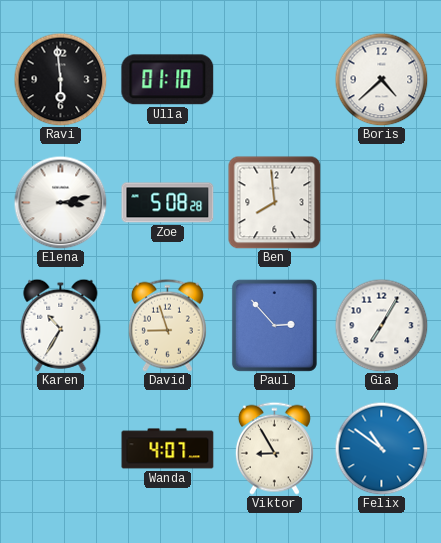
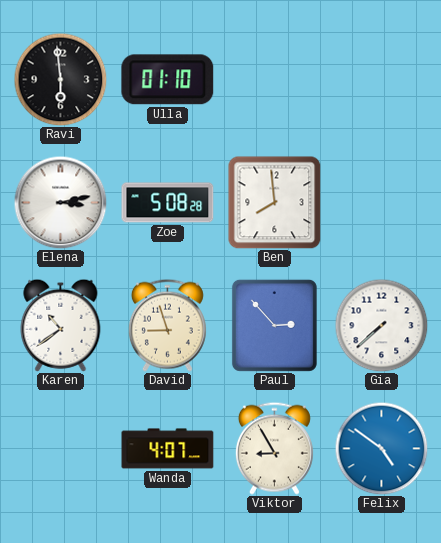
Boris: 4:38 -> none
Karen: 10:35 -> 10:39
Gia: 7:05 -> 7:38
Felix: 10:51 -> 4:51
